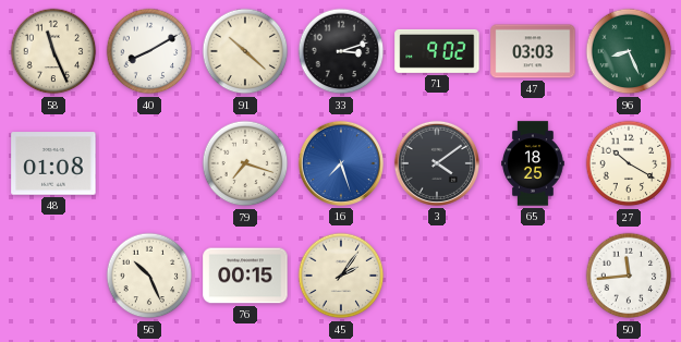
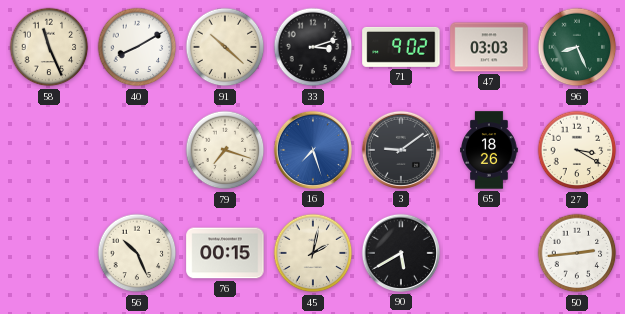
48: 01:08 -> none
3: 4:09 -> 9:09
65: 18:25 -> 18:26
27: 10:20 -> 3:20
45: 2:06 -> 2:02
90: none -> 5:40
50: 11:44 -> 2:44
